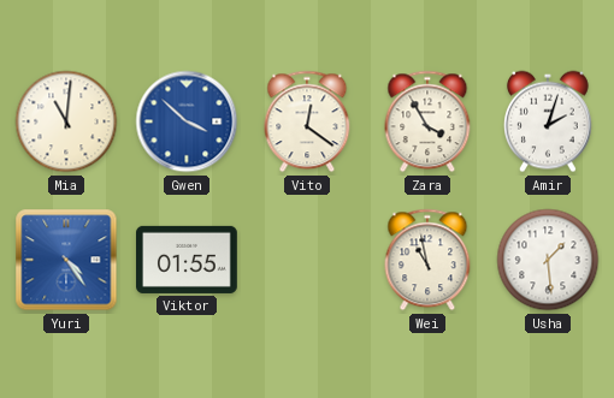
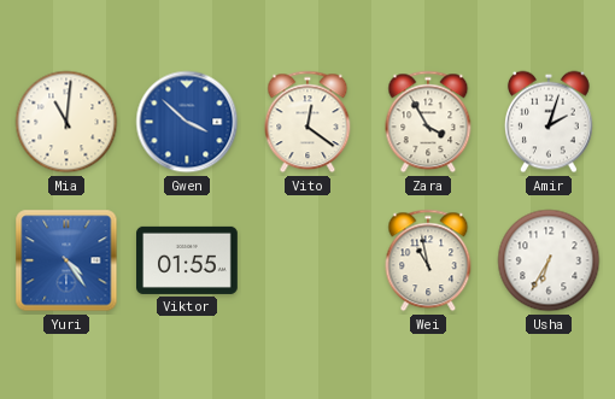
Usha: 1:29 -> 6:35
